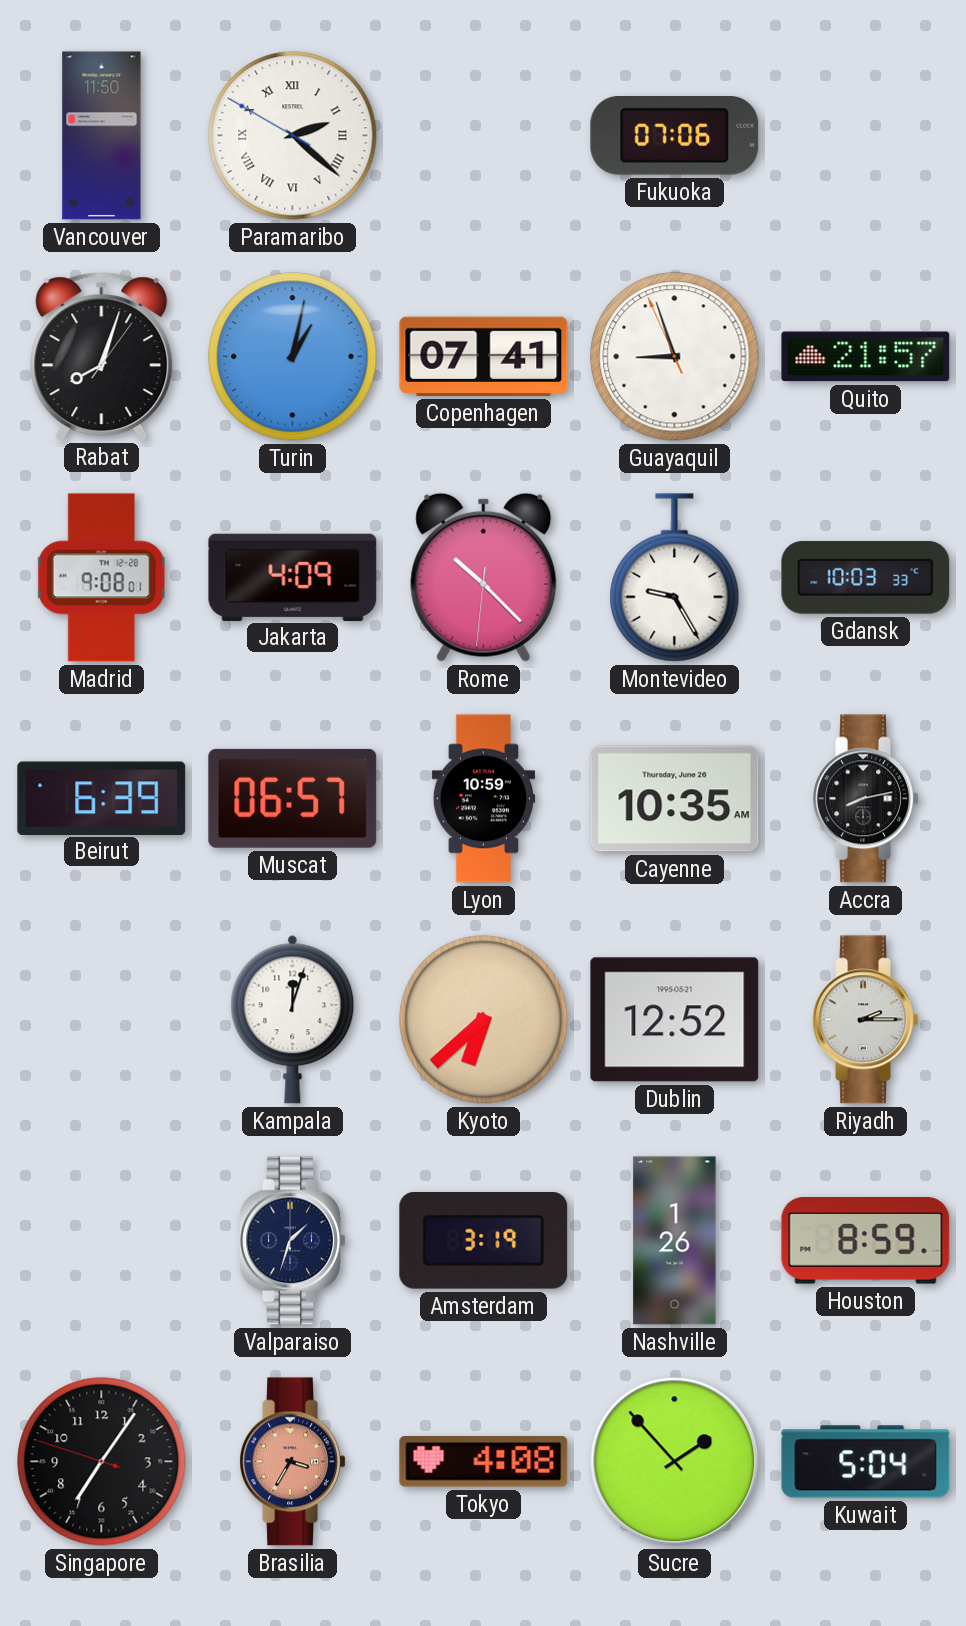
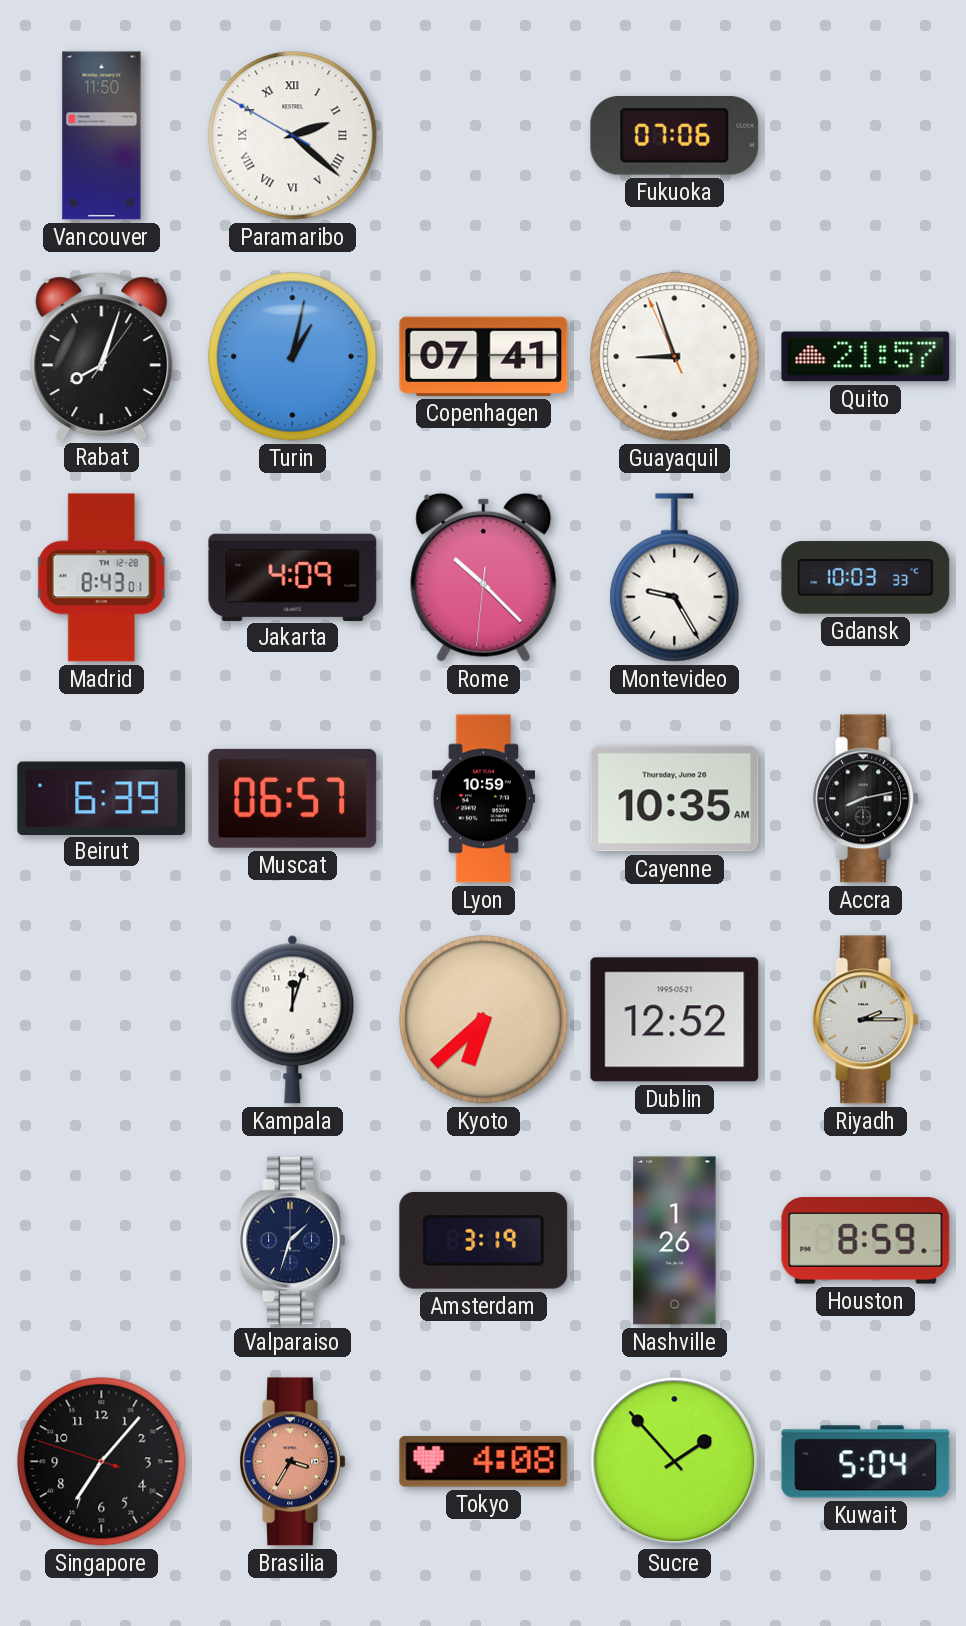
Madrid: 9:08 -> 8:43
Singapore: 7:05 -> 7:06
